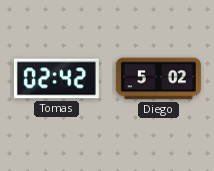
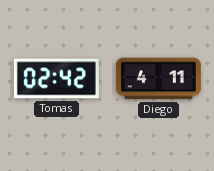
Diego: 5:02 -> 4:11
